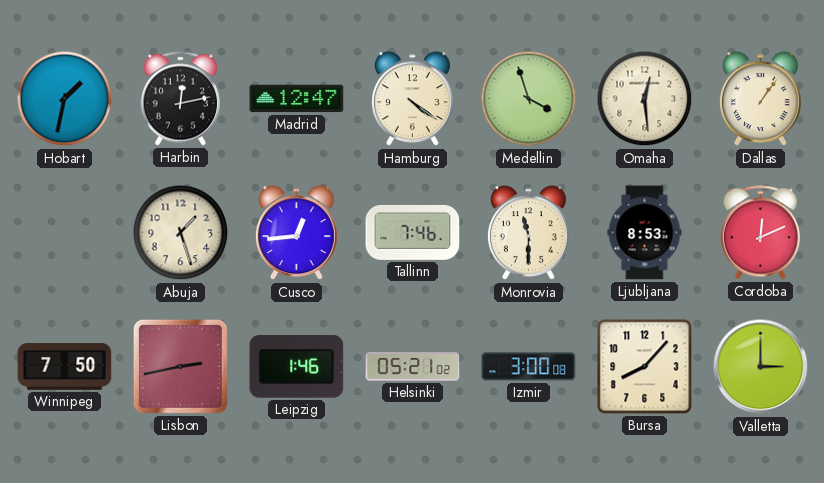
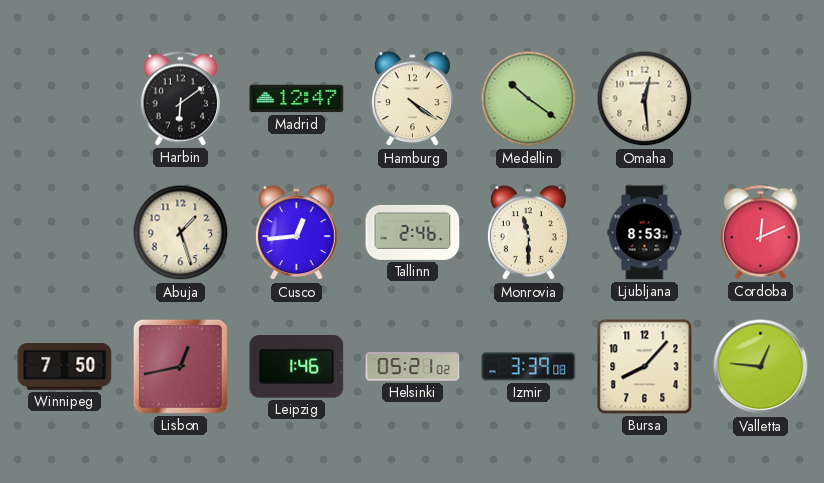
Hobart: 1:32 -> none
Harbin: 12:13 -> 6:09
Medellin: 3:57 -> 10:21
Dallas: 1:06 -> none
Tallinn: 7:46 -> 2:46
Lisbon: 2:43 -> 12:43
Izmir: 3:00 -> 3:39
Valletta: 3:00 -> 12:46
